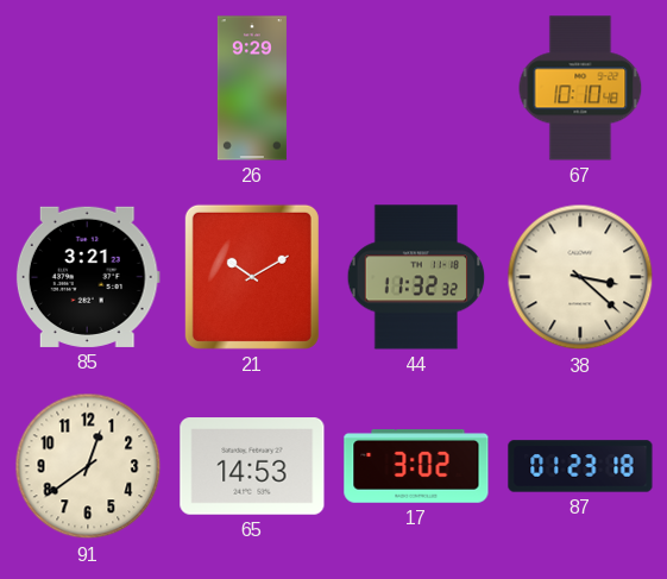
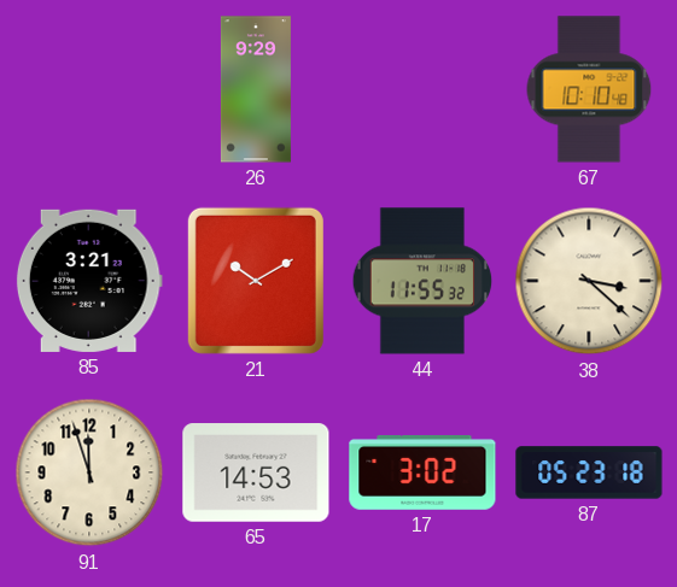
44: 11:32 -> 11:55
91: 12:39 -> 11:57
87: 01:23 -> 05:23
